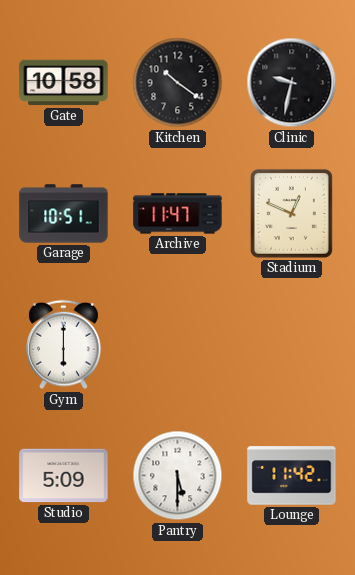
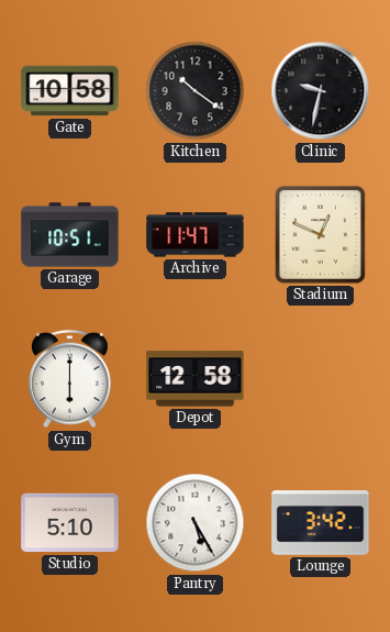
Depot: none -> 12:58
Studio: 5:09 -> 5:10
Pantry: 5:30 -> 5:25
Lounge: 11:42 -> 3:42
